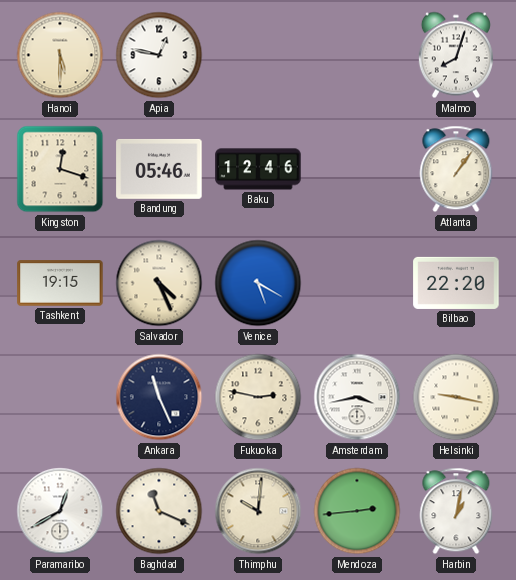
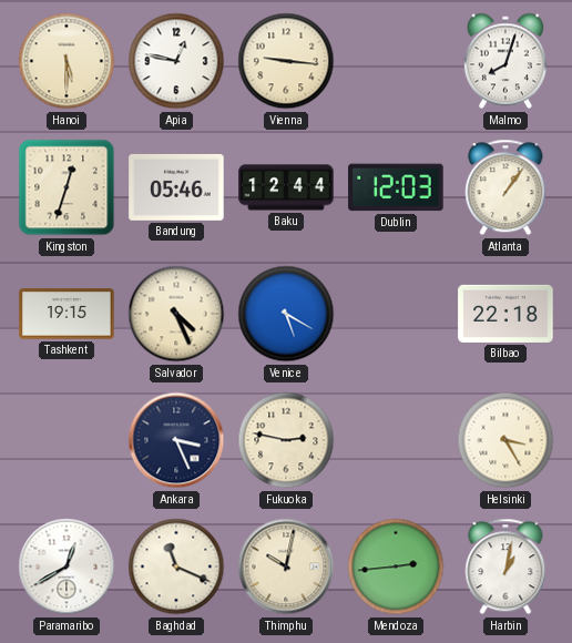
Vienna: none -> 9:16
Kingston: 12:18 -> 12:33
Baku: 12:46 -> 12:44
Dublin: none -> 12:03
Bilbao: 22:20 -> 22:18
Ankara: 11:26 -> 3:26
Amsterdam: 3:43 -> none
Helsinki: 9:17 -> 3:25
Thimphu: 10:01 -> 10:02
